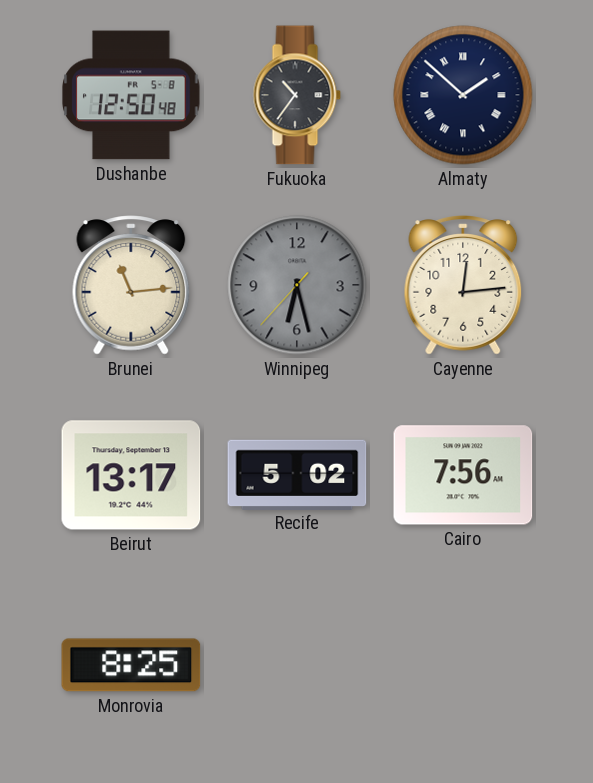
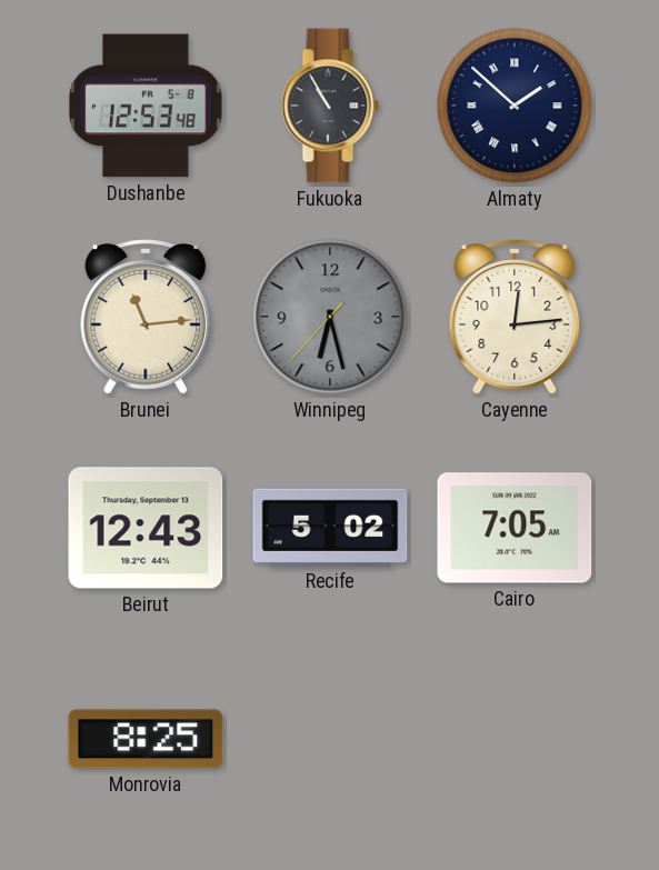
Dushanbe: 12:50 -> 12:53
Fukuoka: 10:36 -> 10:55
Beirut: 13:17 -> 12:43
Cairo: 7:56 -> 7:05
